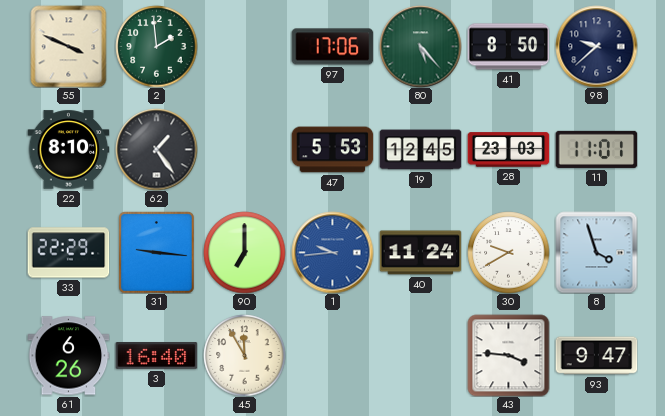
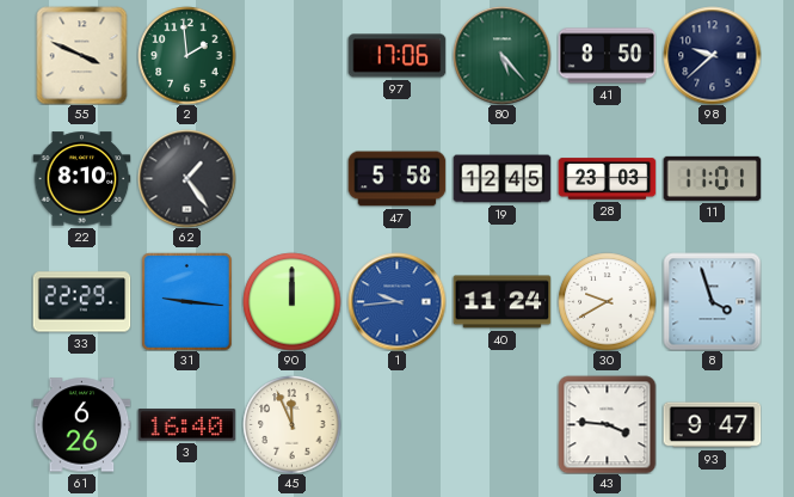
47: 5:53 -> 5:58
90: 7:00 -> 12:00
45: 11:55 -> 11:56
